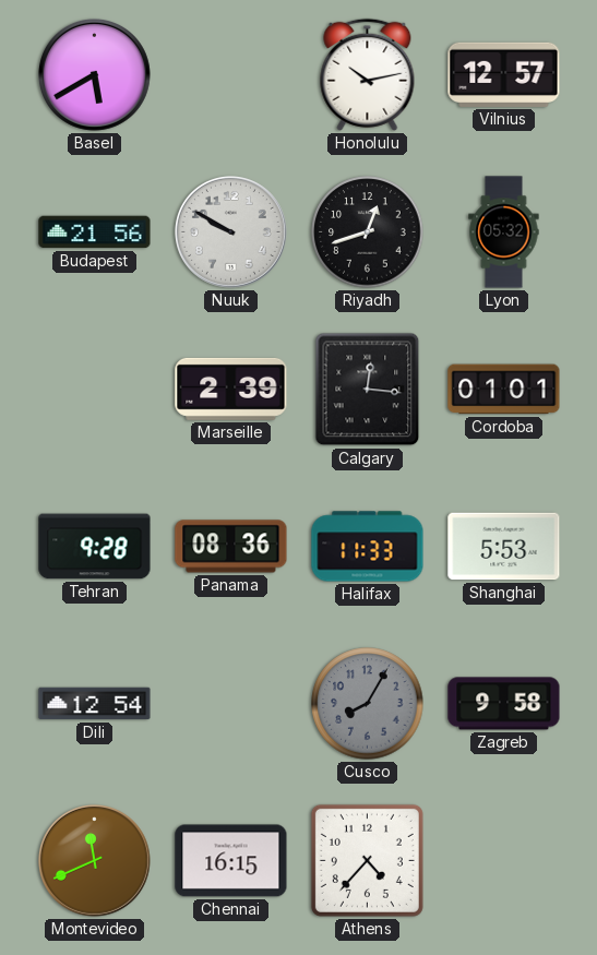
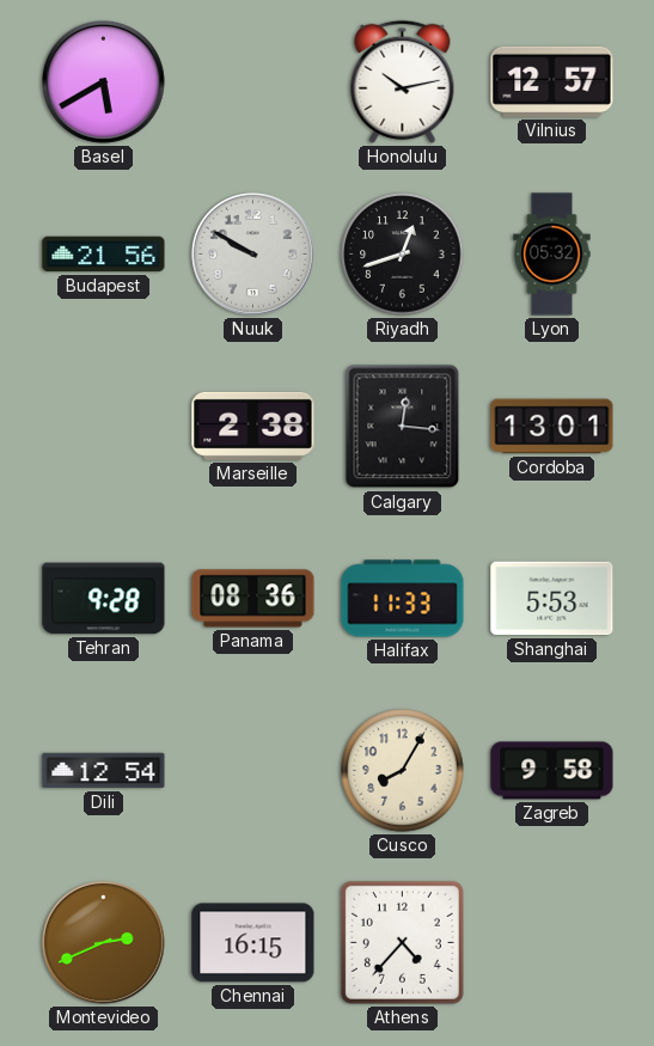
Marseille: 2:39 -> 2:38
Cordoba: 01:01 -> 13:01
Cusco dial: grey -> cream
Montevideo: 11:41 -> 2:41
